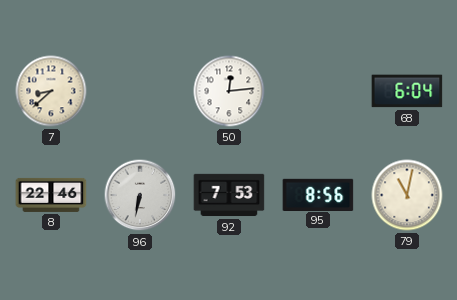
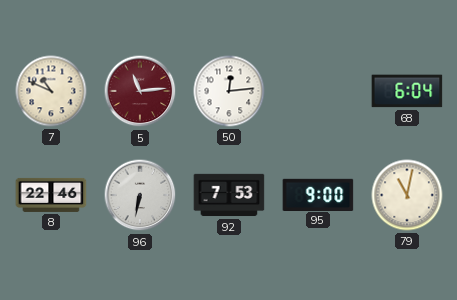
7: 8:38 -> 10:49
5: none -> 11:14
95: 8:56 -> 9:00
